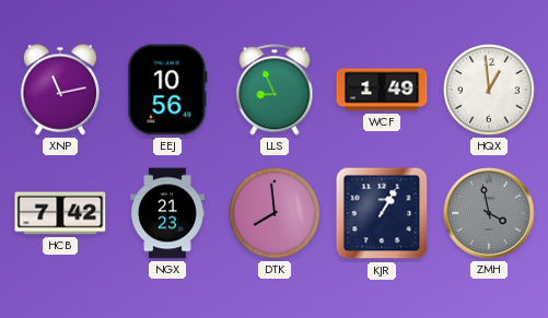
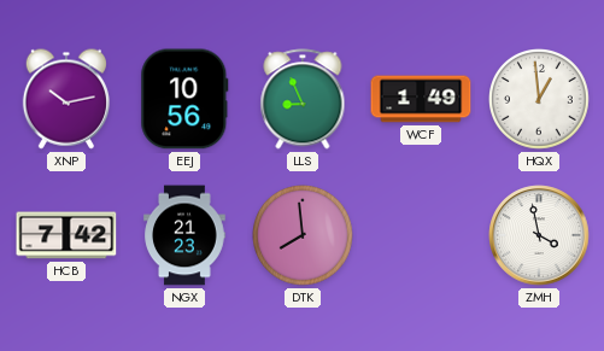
XNP: 11:13 -> 10:13
KJR: 1:05 -> none
ZMH dial: grey -> white
